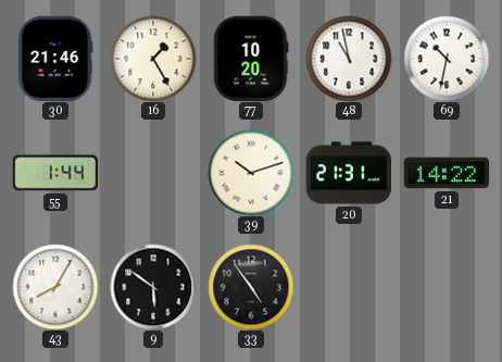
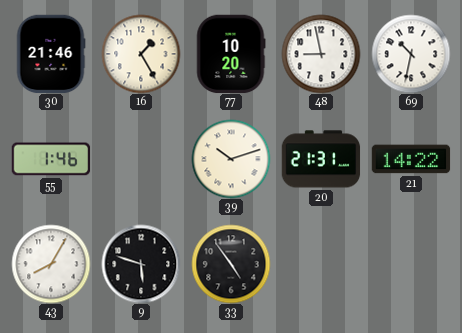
48: 10:58 -> 8:58
55: 1:44 -> 1:46
9: 5:51 -> 5:48
